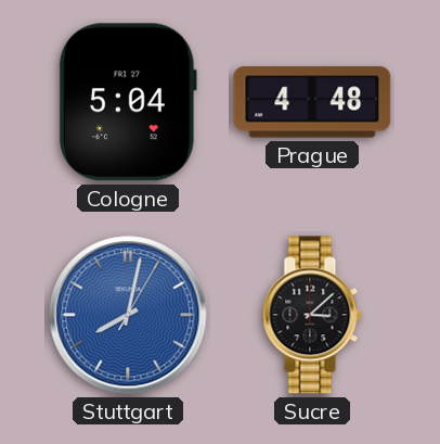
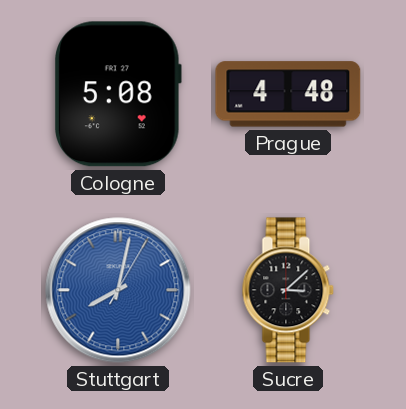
Cologne: 5:04 -> 5:08
